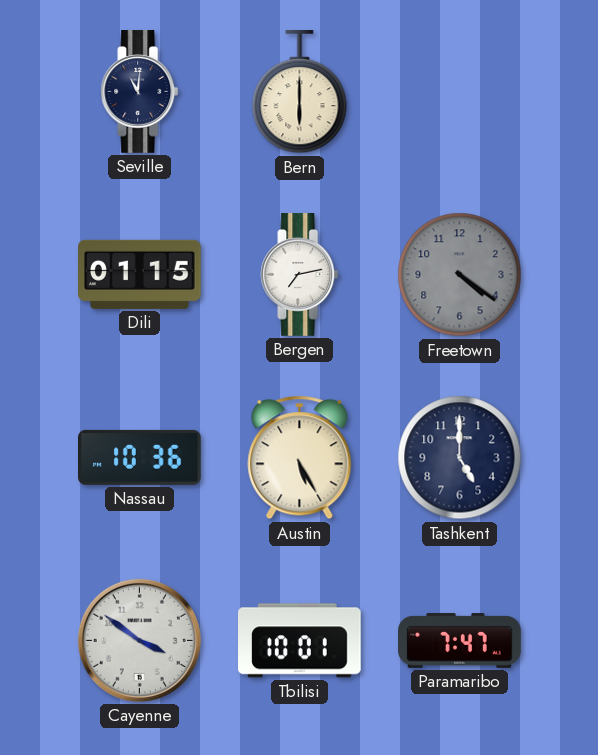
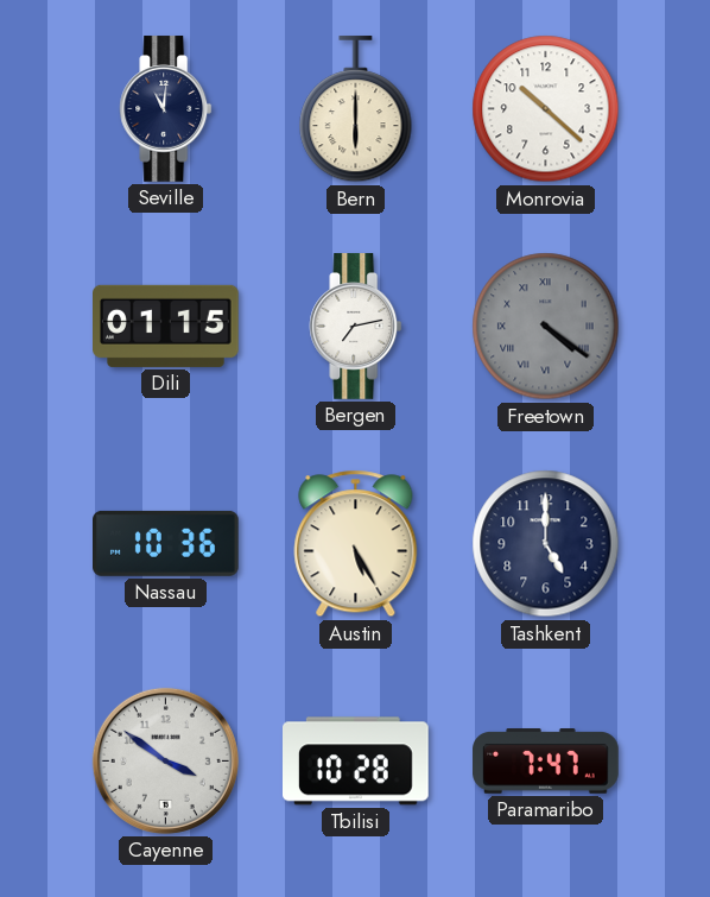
Monrovia: none -> 10:22
Freetown numerals: Arabic -> Roman
Tbilisi: 10:01 -> 10:28
